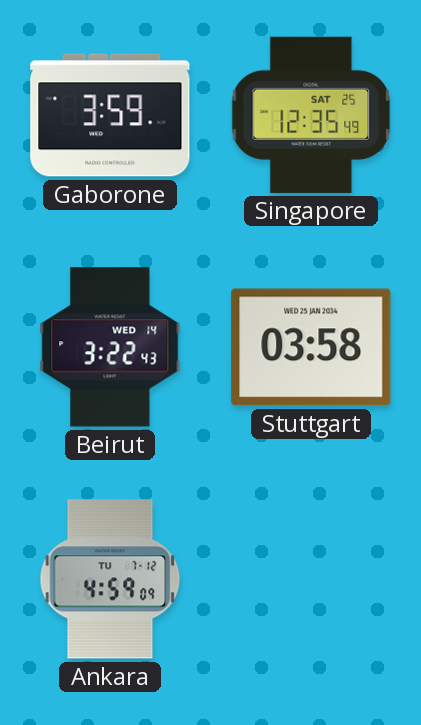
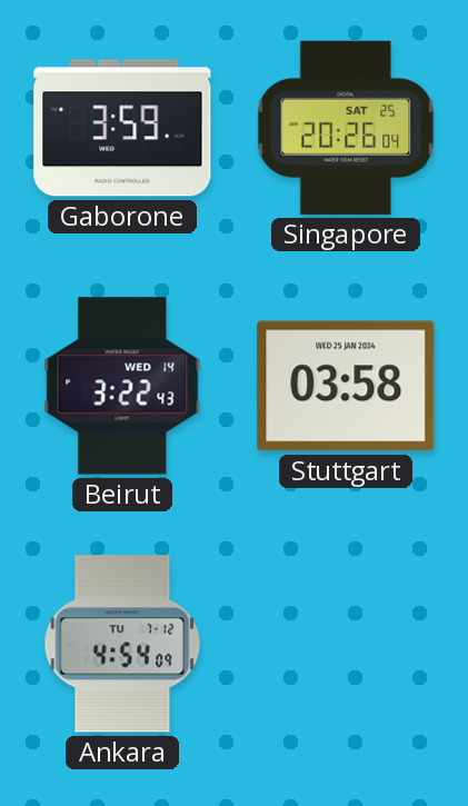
Singapore: 12:35 -> 20:26
Ankara: 4:59 -> 4:54
